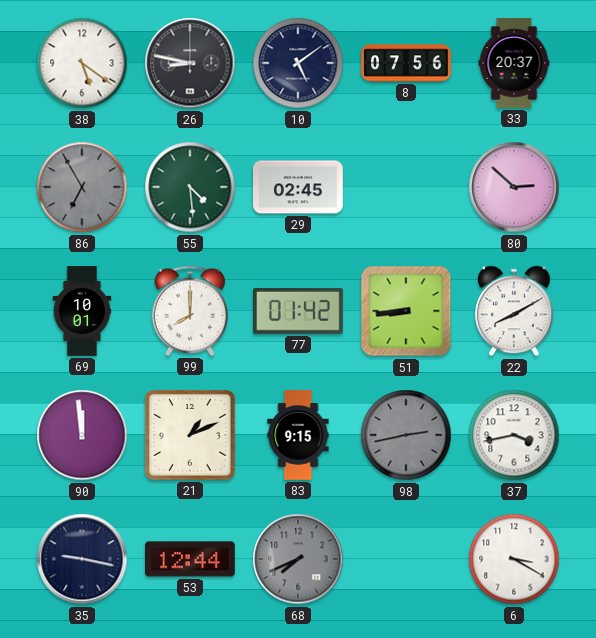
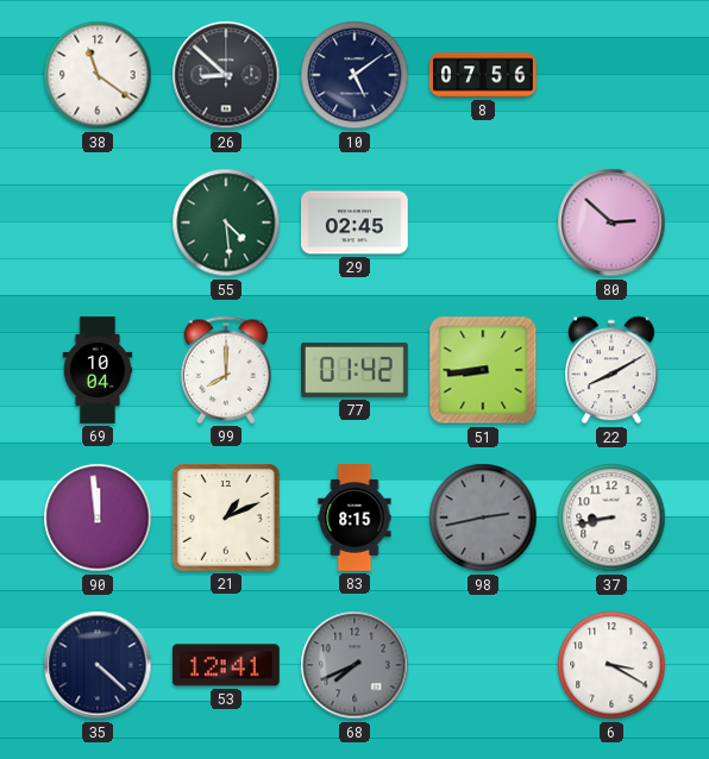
38: 5:21 -> 11:21
26: 8:47 -> 8:52
33: 20:37 -> none
86: 6:55 -> none
69: 10:01 -> 10:04
83: 9:15 -> 8:15
37: 3:43 -> 8:43
35: 9:17 -> 4:22
53: 12:44 -> 12:41
